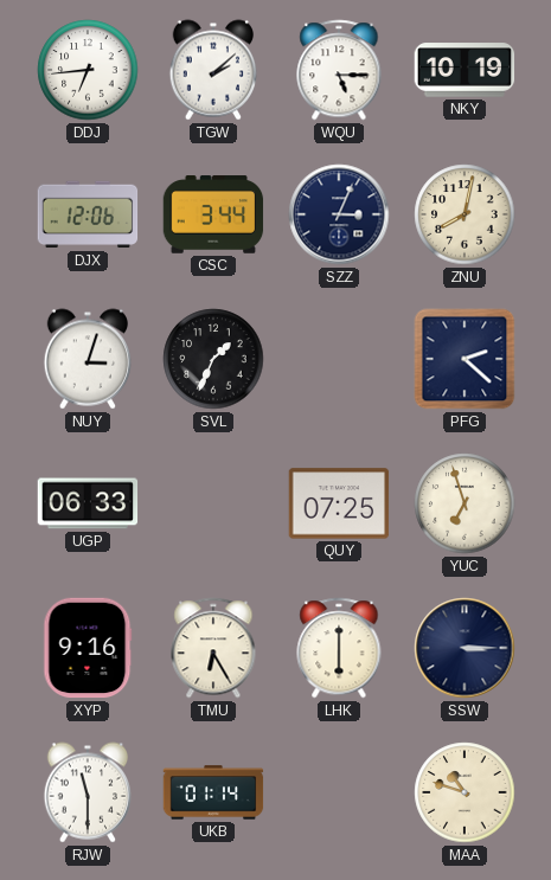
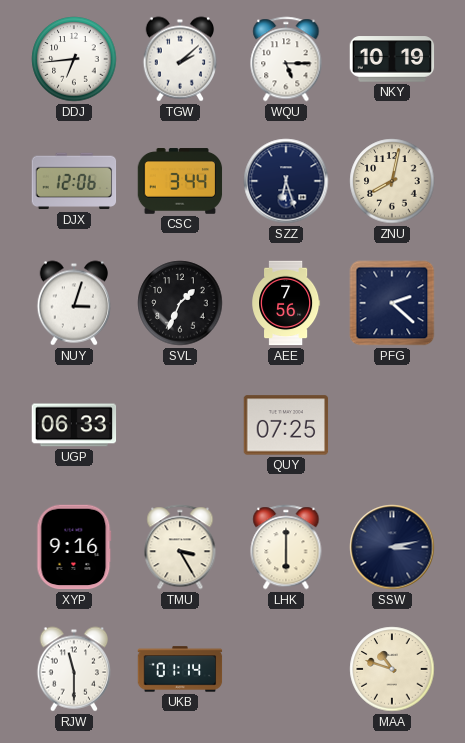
SZZ: 3:04 -> 6:27
AEE: none -> 7:56
YUC: 6:57 -> none
TMU: 6:25 -> 3:25
SSW: 3:15 -> 3:13
